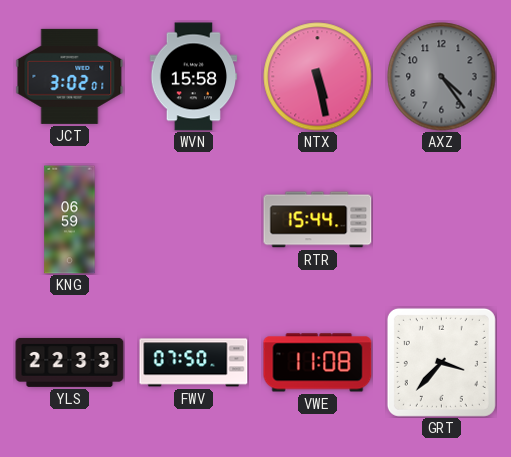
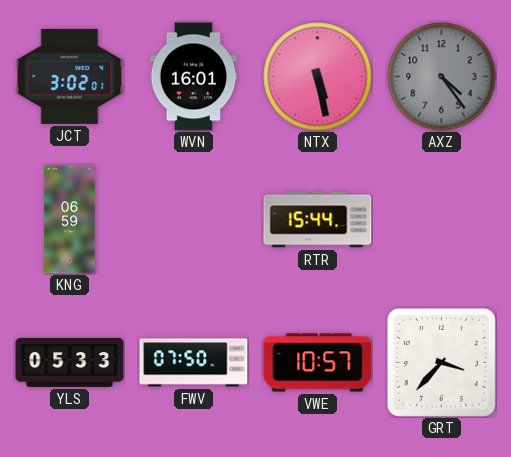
WVN: 15:58 -> 16:01
YLS: 22:33 -> 05:33
VWE: 11:08 -> 10:57
